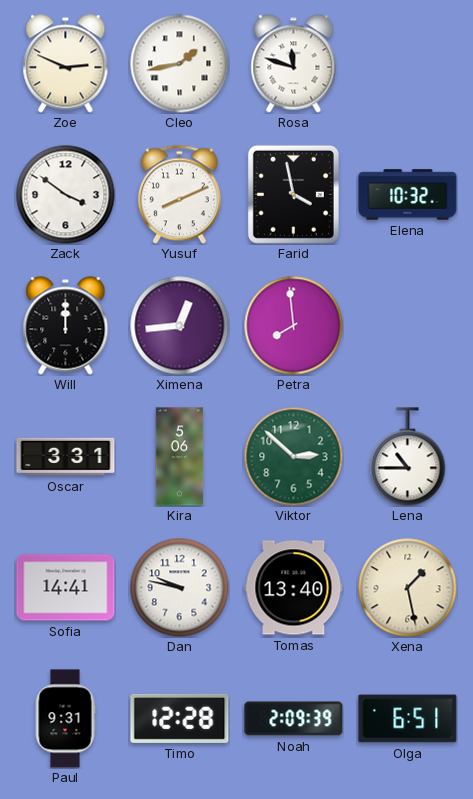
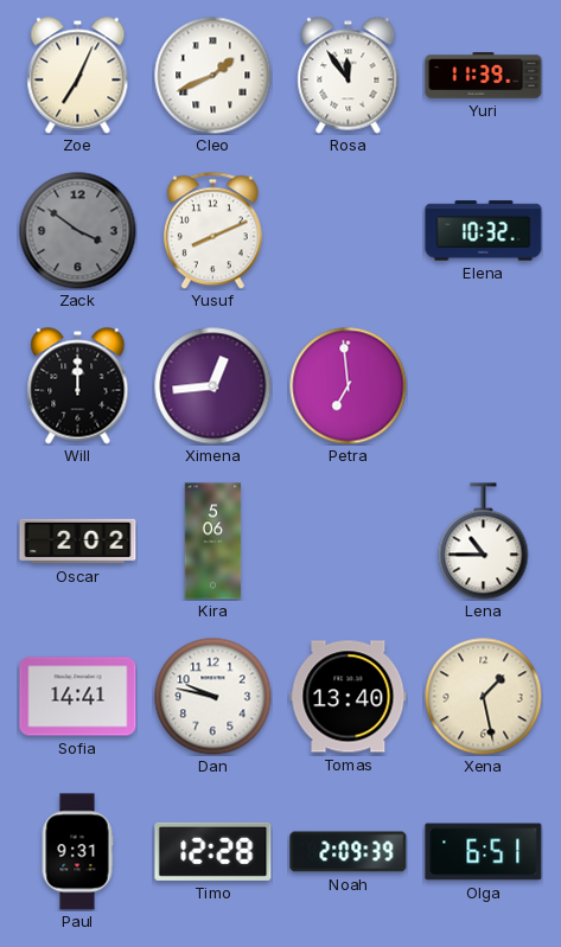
Zoe: 2:49 -> 7:04
Cleo: 1:43 -> 1:41
Rosa: 11:48 -> 11:54
Yuri: none -> 11:39
Zack dial: white -> grey
Farid: 3:58 -> none
Petra: 7:59 -> 6:59
Oscar: 3:31 -> 2:02
Viktor: 2:52 -> none
